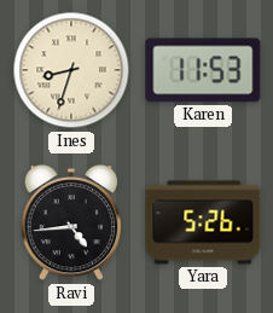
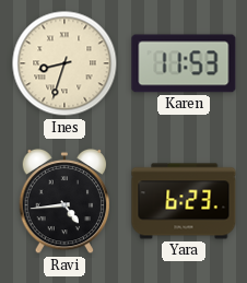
Yara: 5:26 -> 6:23
